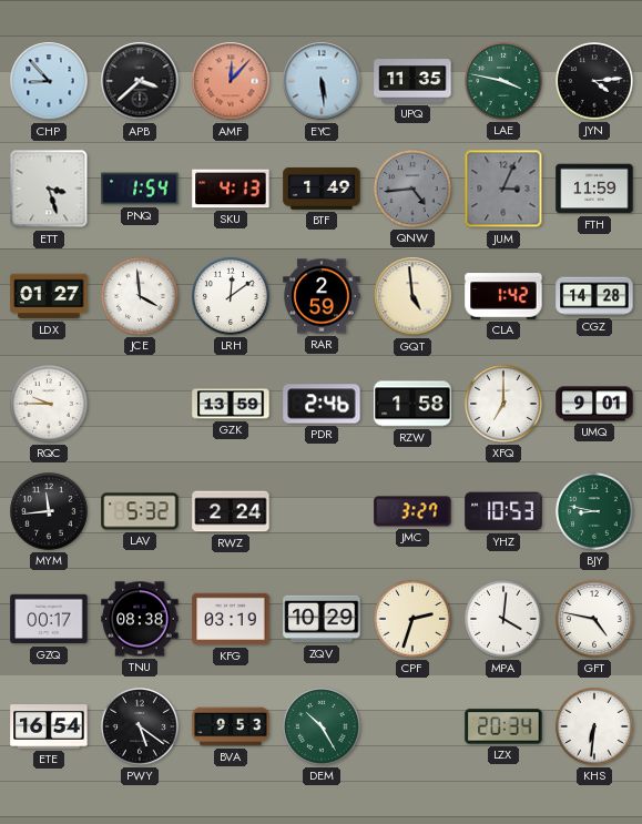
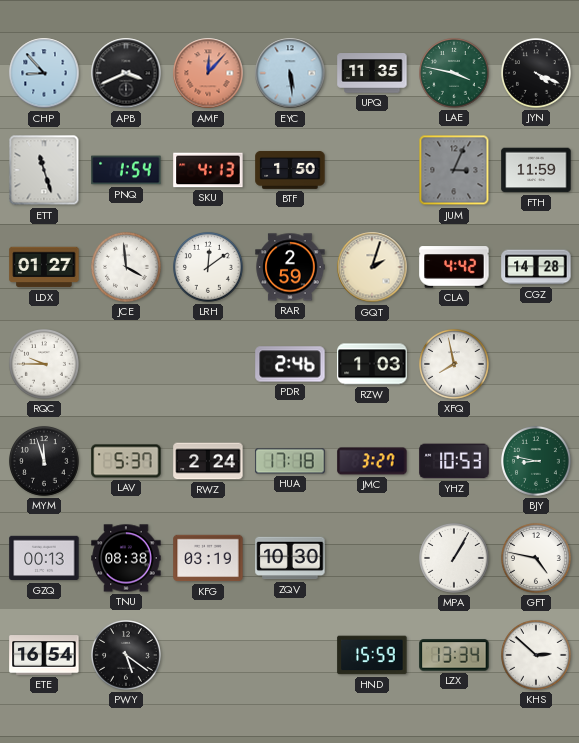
APB: 3:38 -> 3:41
JYN: 4:14 -> 4:19
ETT: 3:27 -> 11:27
BTF: 1:49 -> 1:50
QNW: 4:44 -> none
GQT: 4:59 -> 2:03
CLA: 1:42 -> 4:42
GZK: 13:59 -> none
RZW: 1:58 -> 1:03
XFQ: 7:00 -> 7:58
UMQ: 9:01 -> none
MYM: 11:44 -> 11:57
LAV: 5:32 -> 5:37
HUA: none -> 17:18
GZQ: 00:17 -> 00:13
ZQV: 10:29 -> 10:30
CPF: 2:33 -> none
MPA: 4:01 -> 1:05
BVA: 9:53 -> none
DEM: 10:25 -> none
HND: none -> 15:59
LZX: 20:34 -> 13:34
KHS: 6:31 -> 2:52
